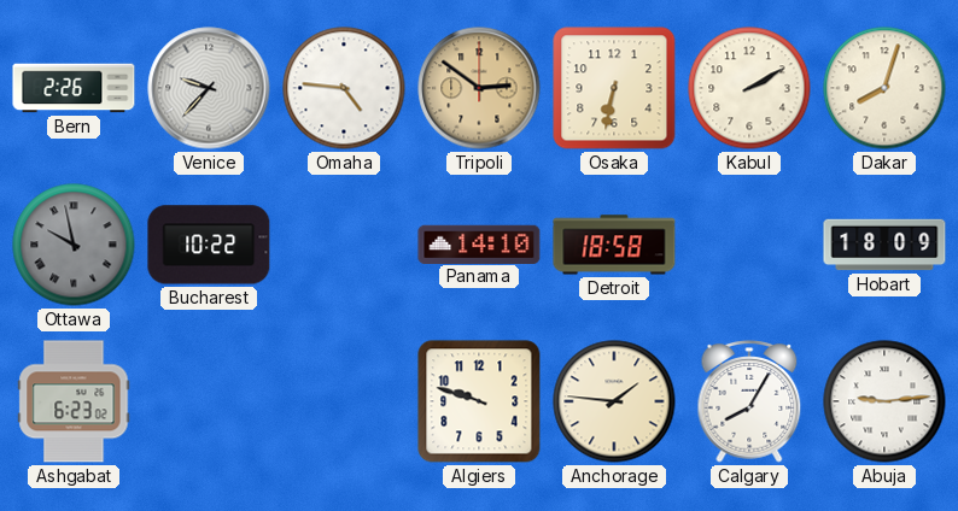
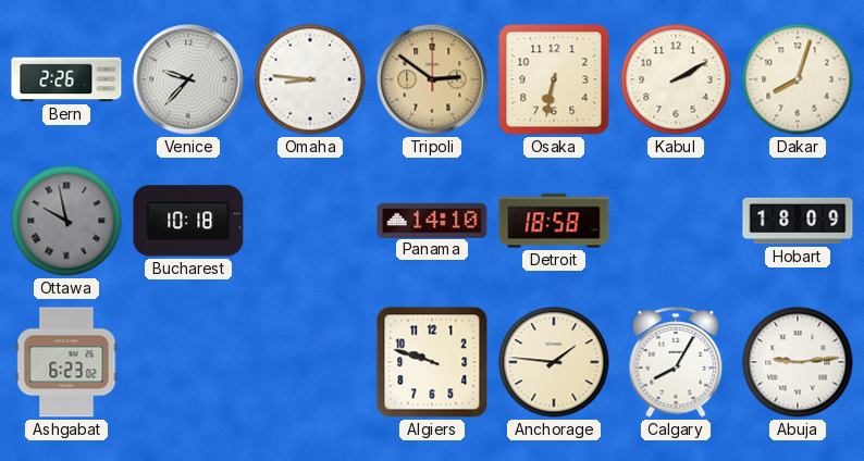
Omaha: 4:46 -> 8:46
Bucharest: 10:22 -> 10:18
